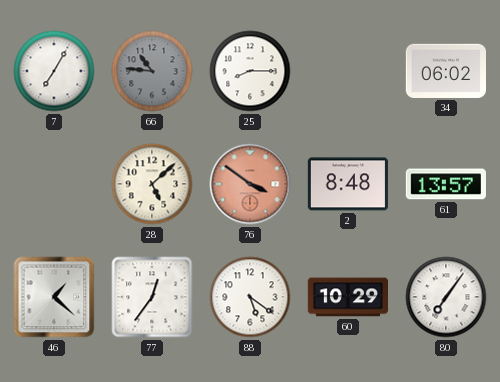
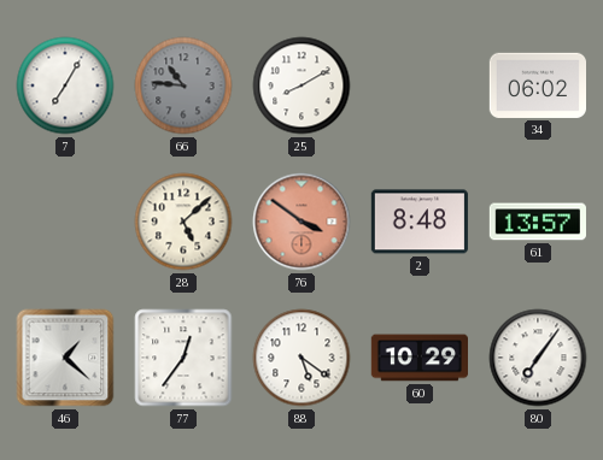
25: 8:15 -> 8:10
